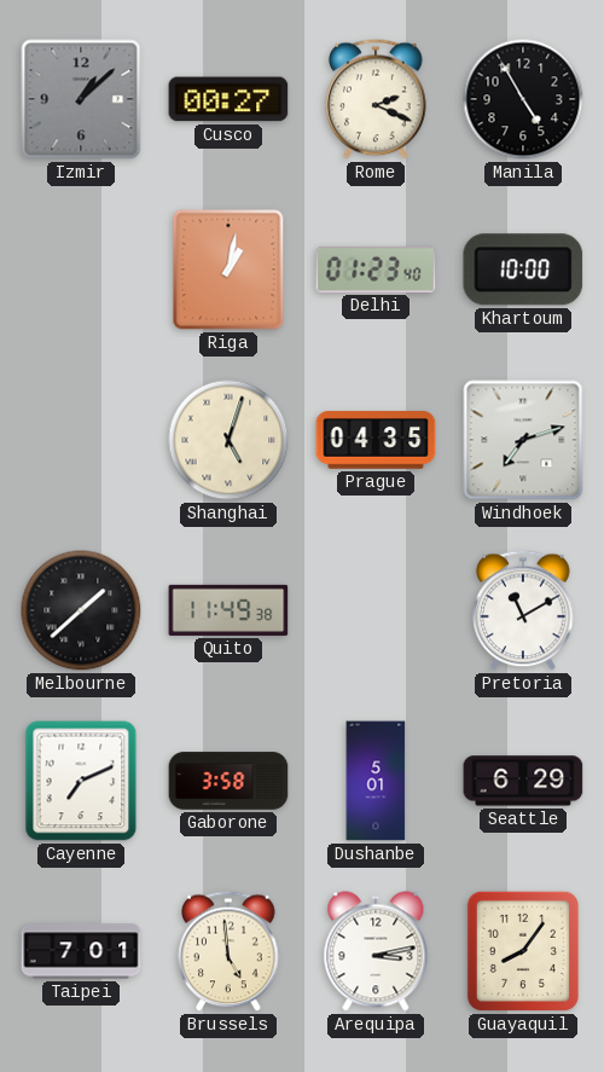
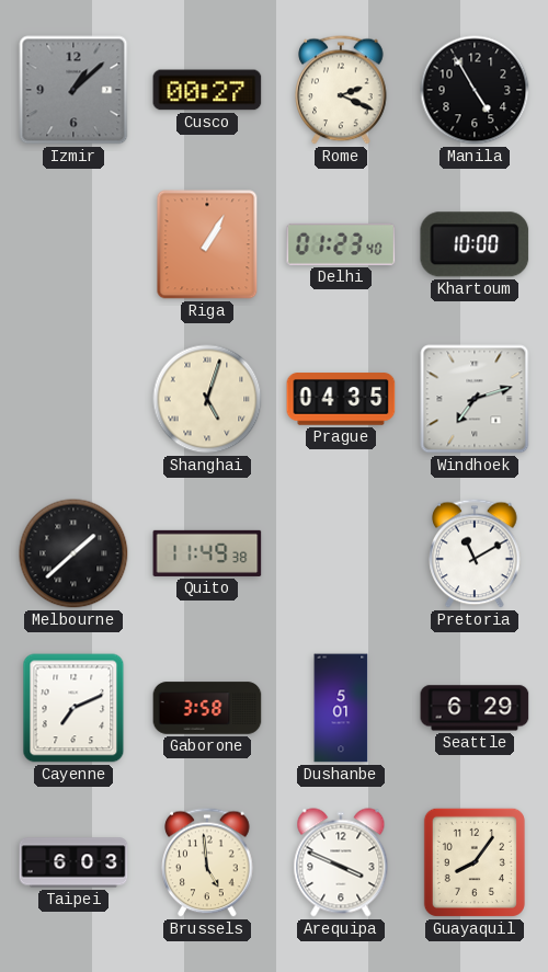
Riga: 1:02 -> 1:05
Taipei: 7:01 -> 6:03
Arequipa: 3:13 -> 3:49
